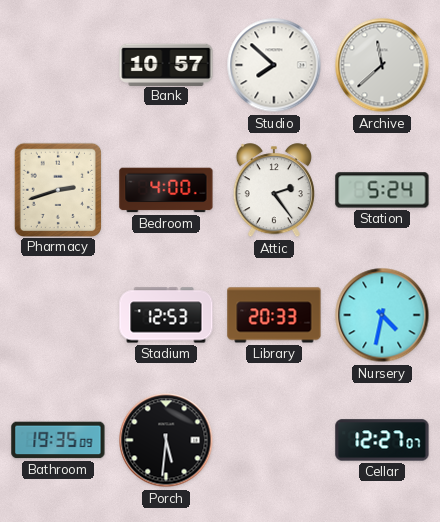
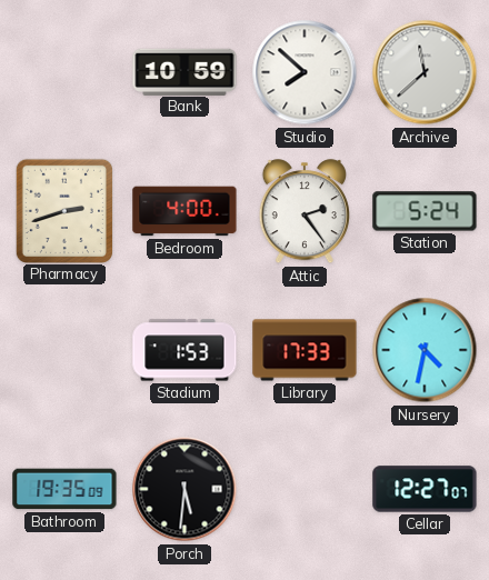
Bank: 10:57 -> 10:59
Stadium: 12:53 -> 1:53
Library: 20:33 -> 17:33
